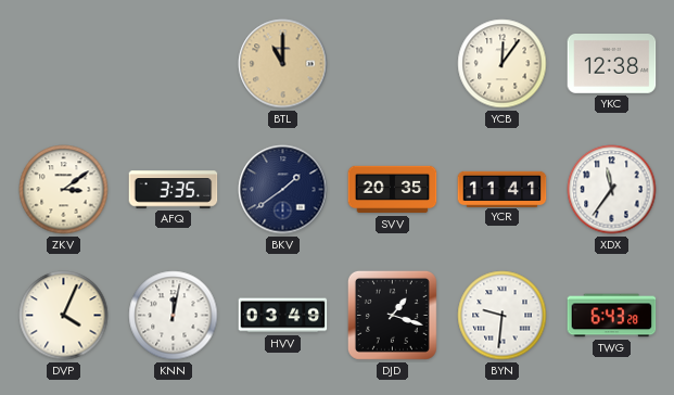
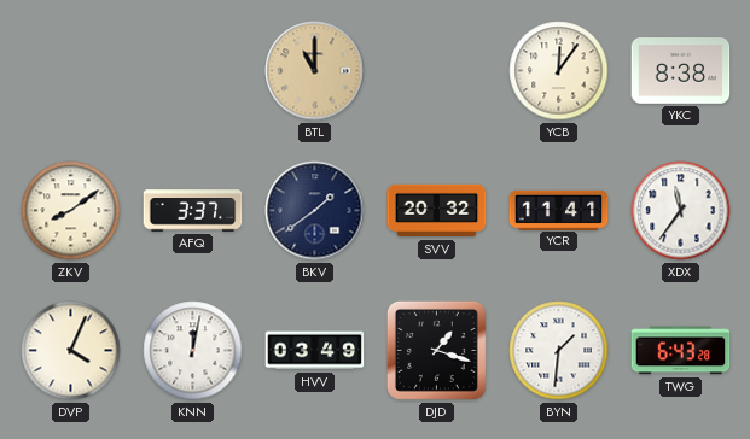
YKC: 12:38 -> 8:38
ZKV: 3:09 -> 8:09
AFQ: 3:35 -> 3:37
SVV: 20:35 -> 20:32
BYN: 9:31 -> 1:31
